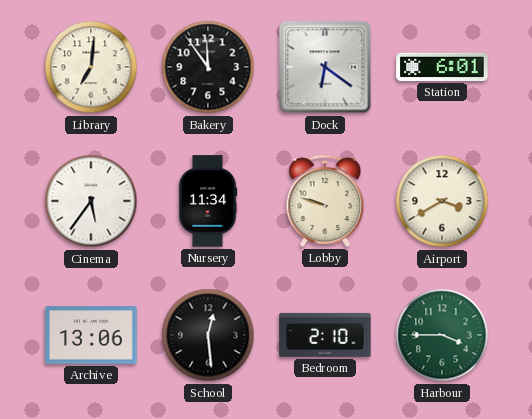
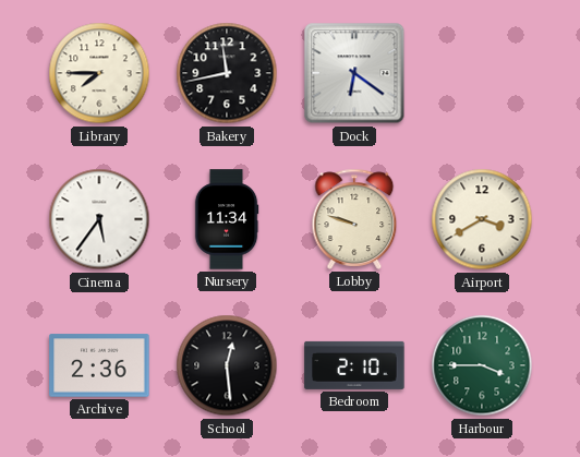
Library: 7:01 -> 7:45
Bakery: 11:54 -> 11:43
Station: 6:01 -> none
Archive: 13:06 -> 2:36
